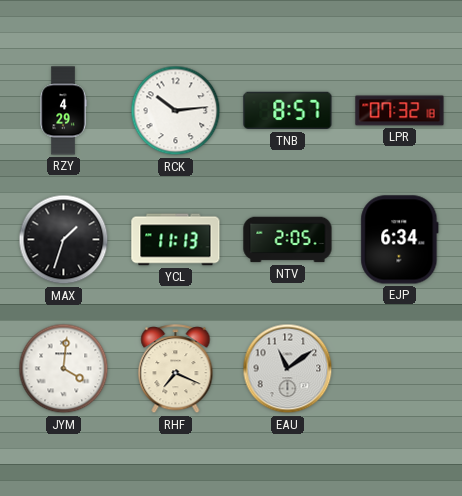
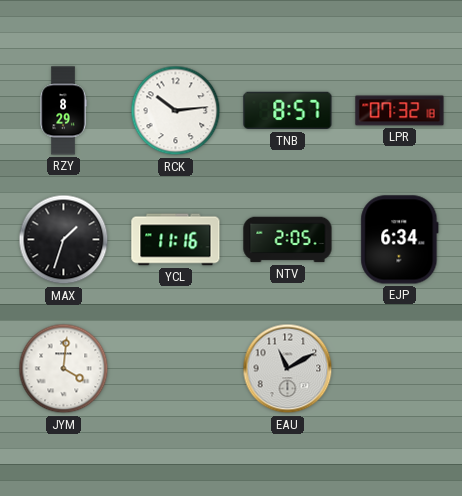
RZY: 4:29 -> 8:29
YCL: 11:13 -> 11:16
RHF: 7:19 -> none
EAU: 11:09 -> 11:10
